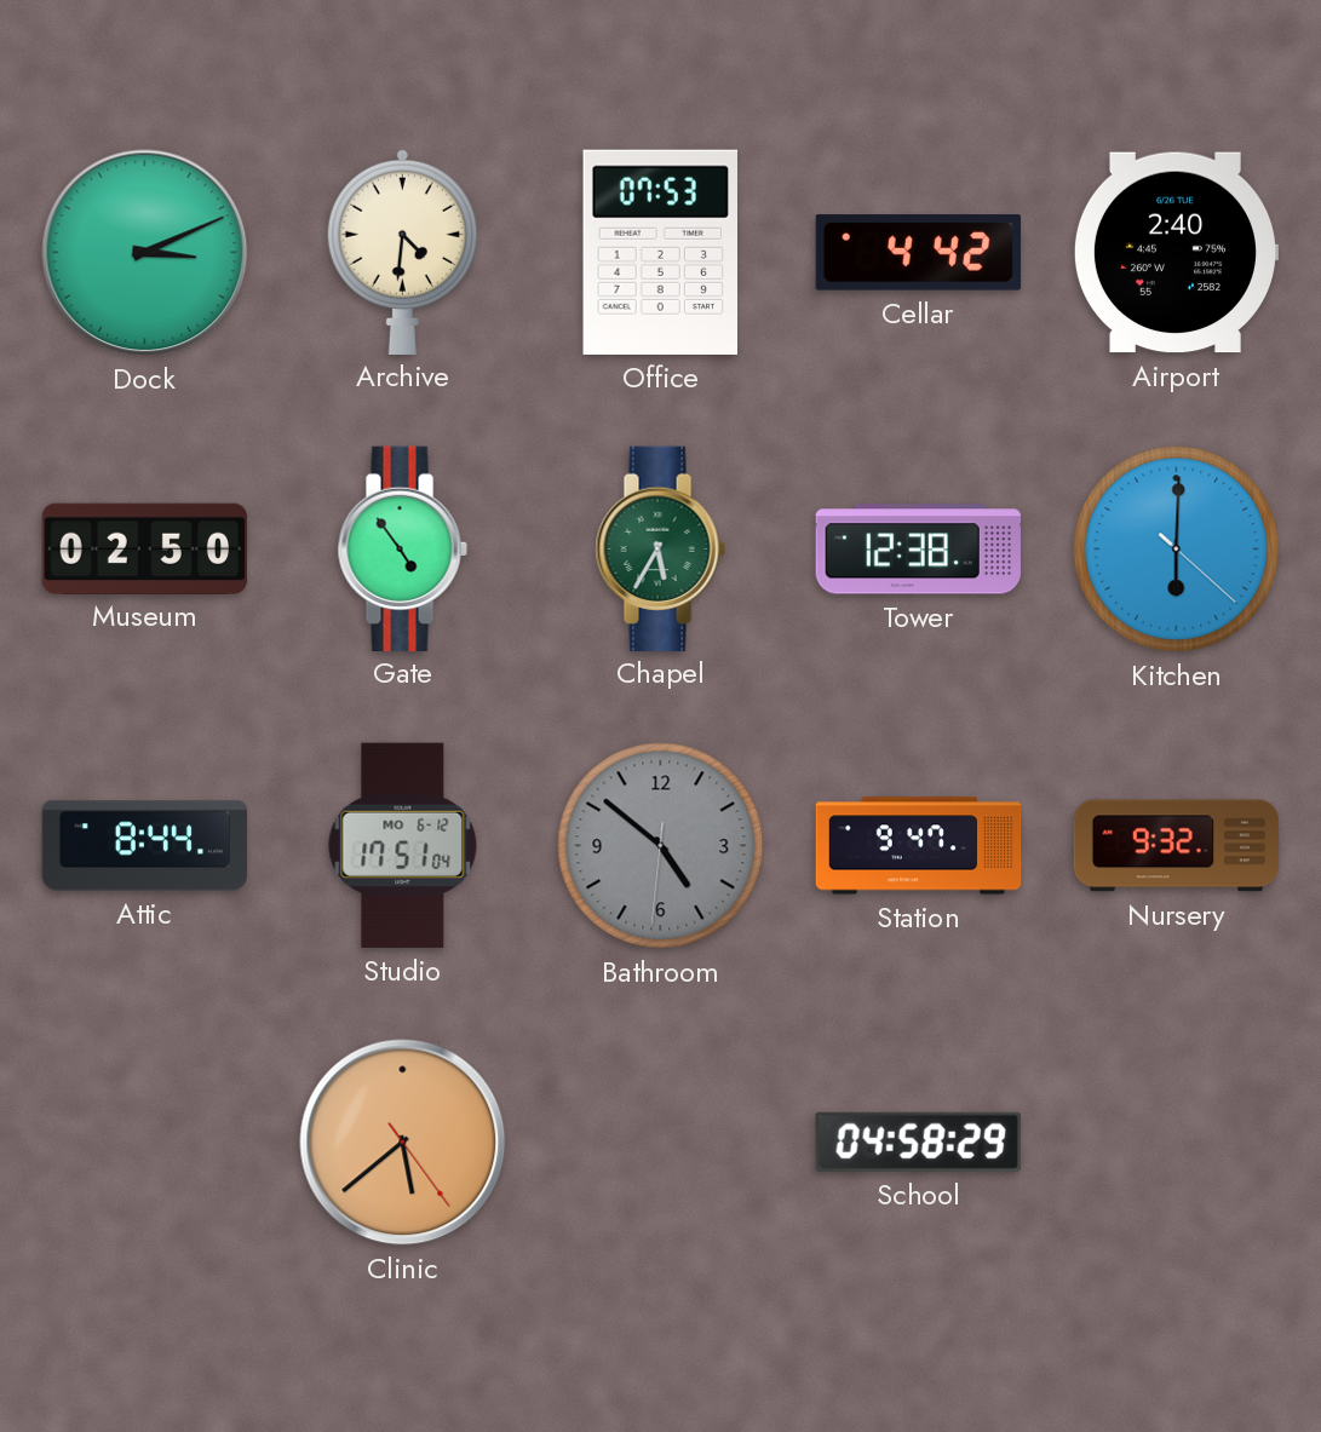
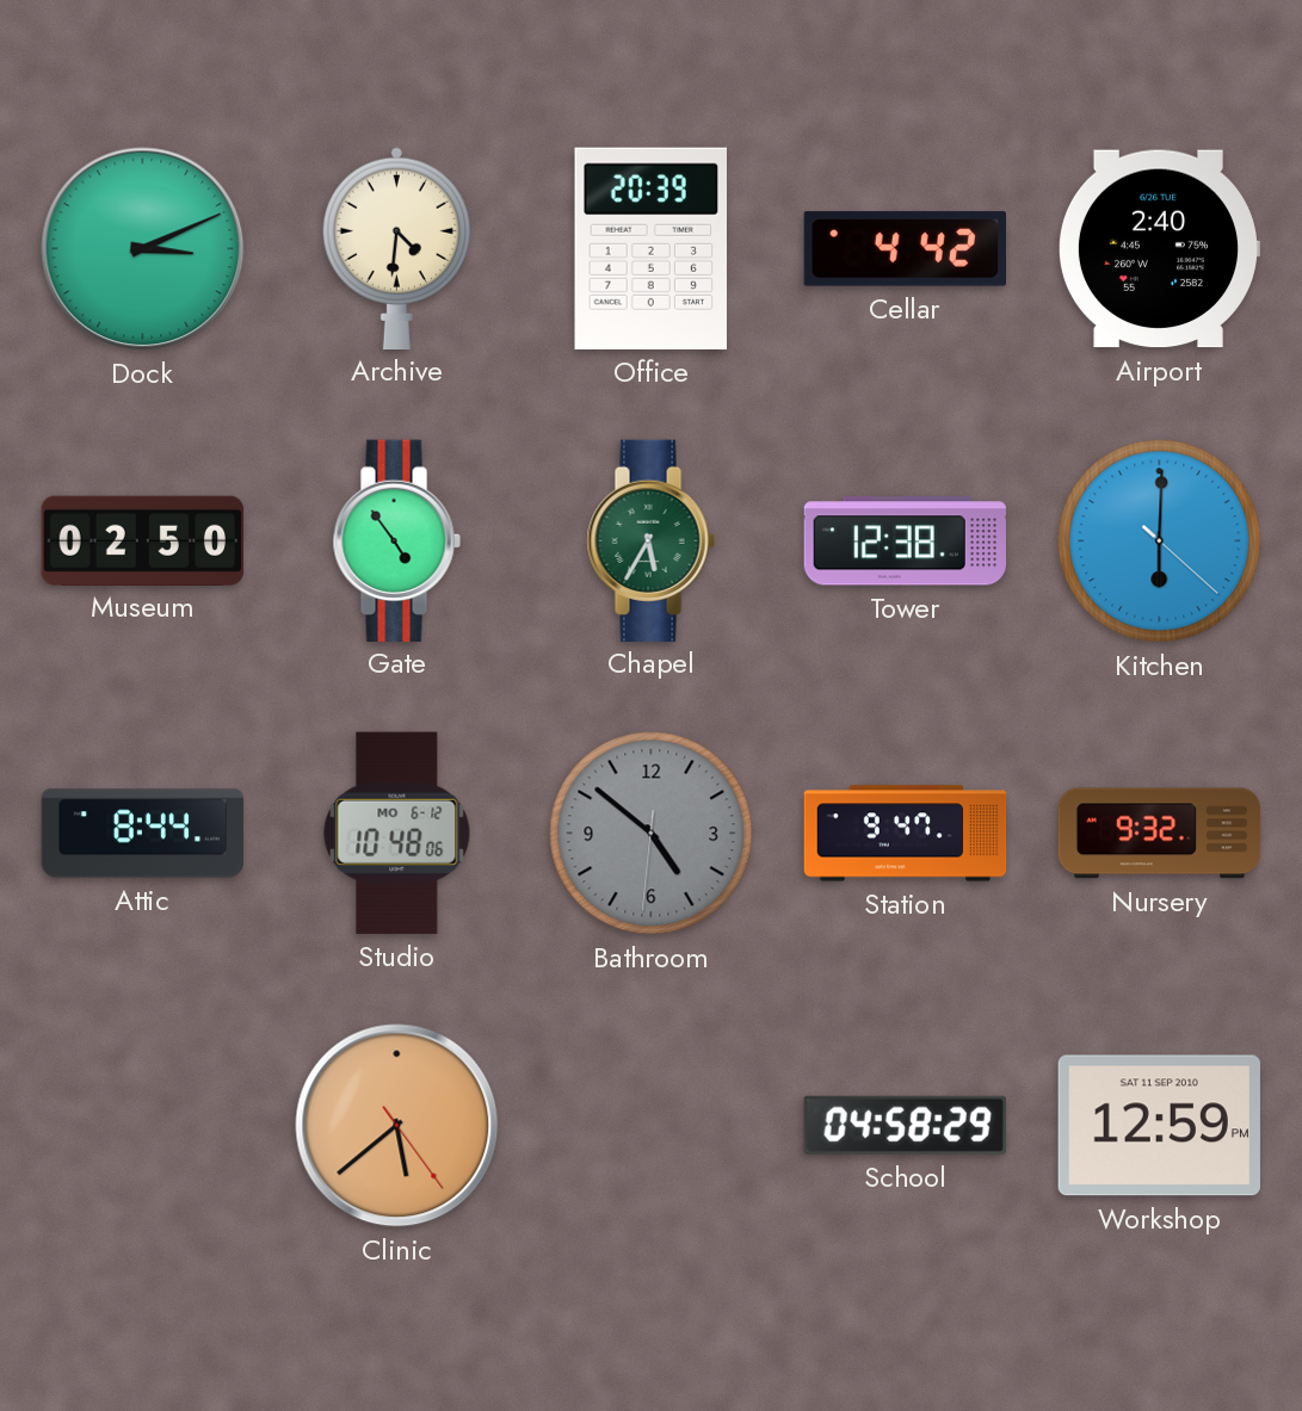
Office: 07:53 -> 20:39
Studio: 17:51 -> 10:48
Workshop: none -> 12:59
